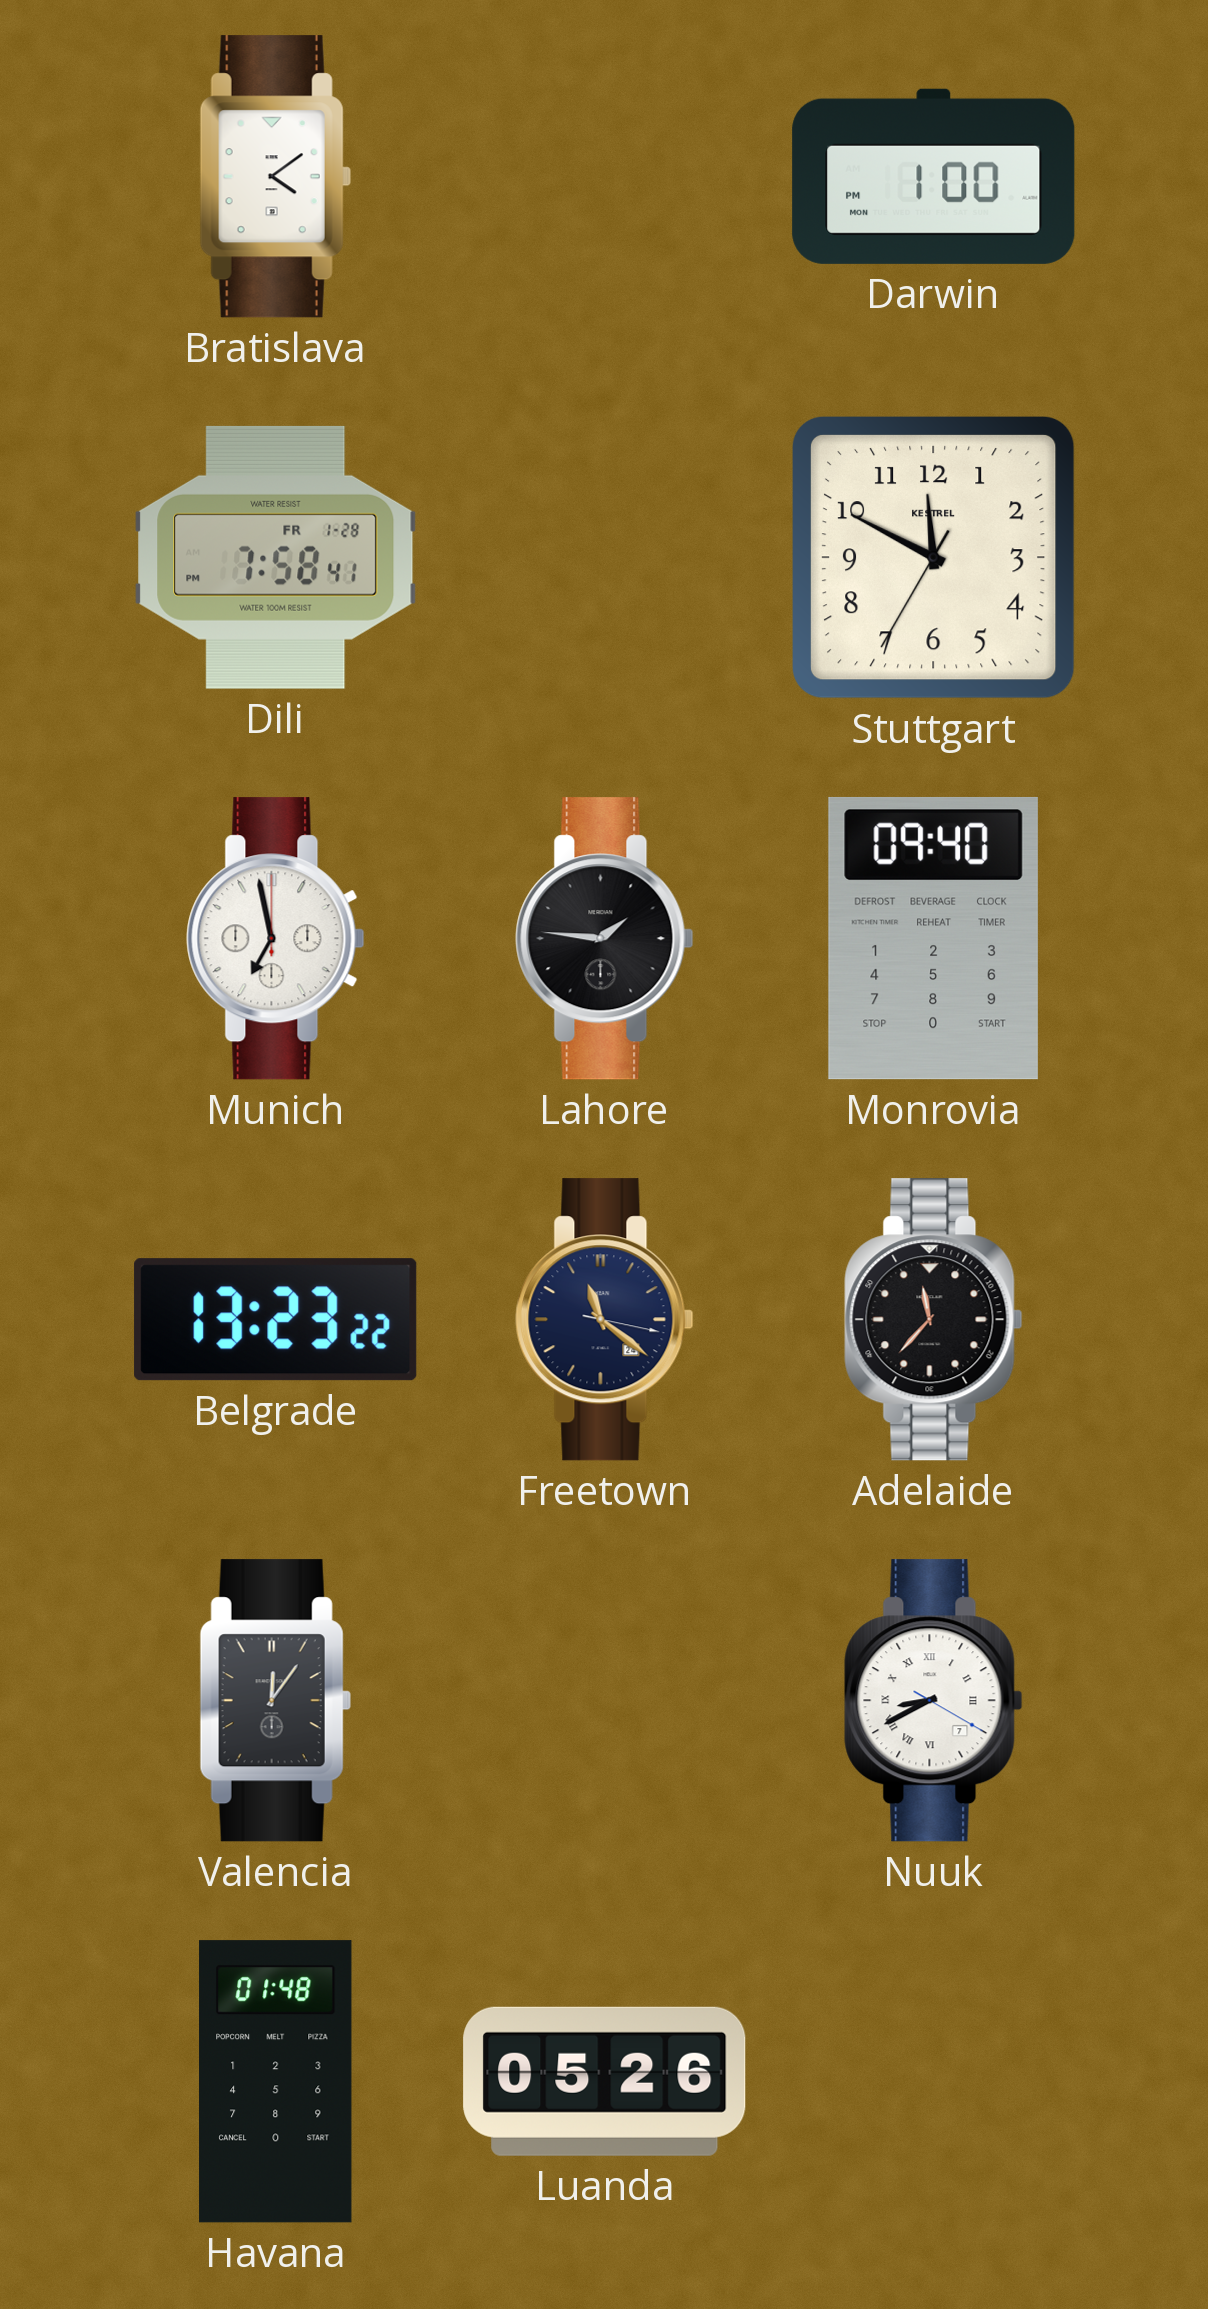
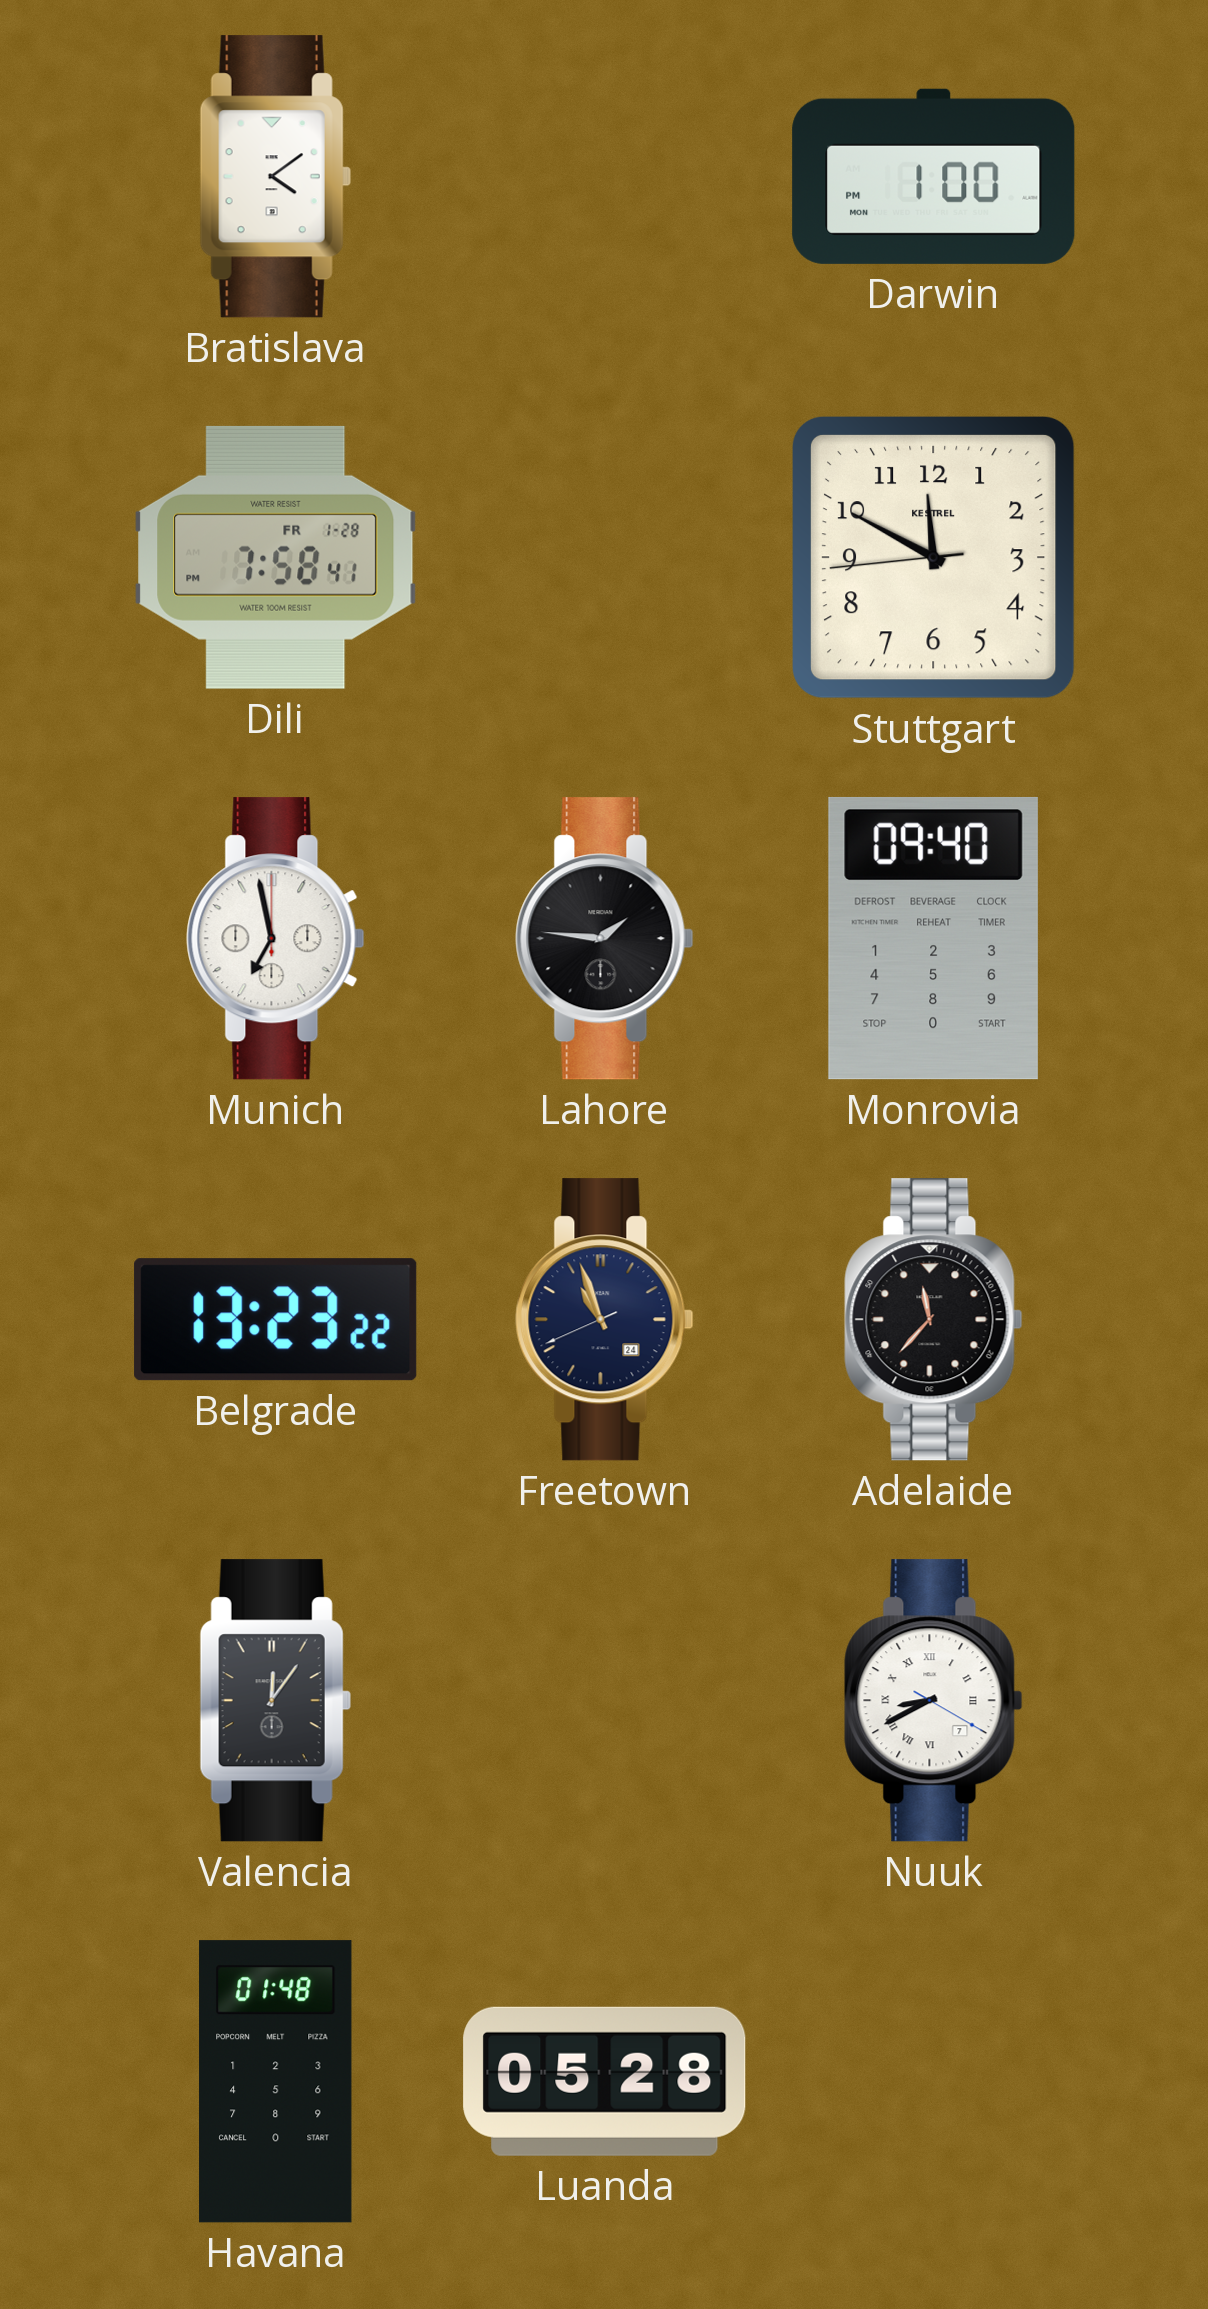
Stuttgart: 11:49:35 -> 11:49:44
Freetown: 11:21 -> 10:56
Luanda: 05:26 -> 05:28
